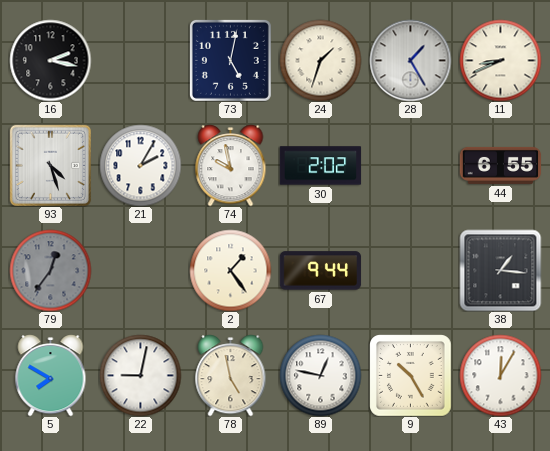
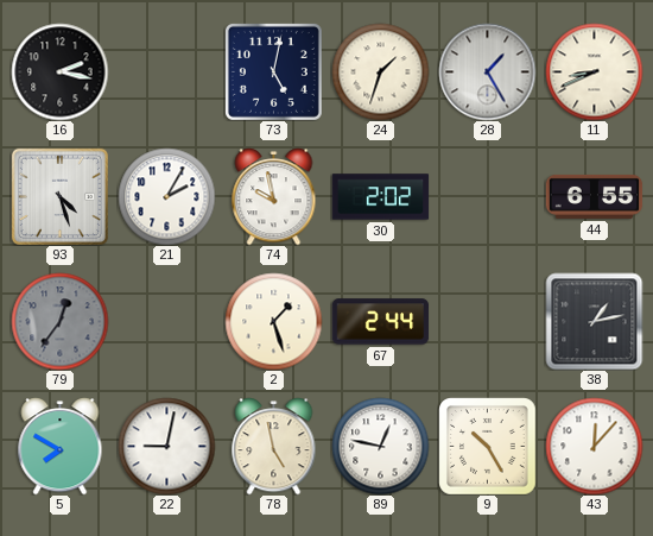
2: 1:24 -> 1:27
67: 9:44 -> 2:44
38: 1:16 -> 1:13
43: 12:05 -> 12:07
